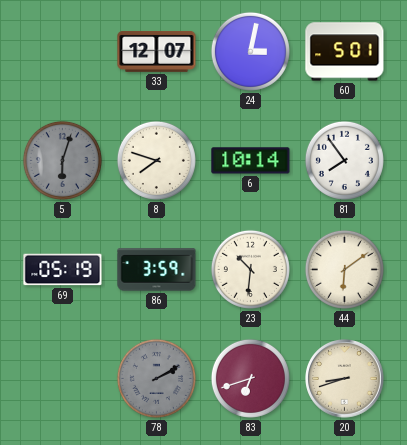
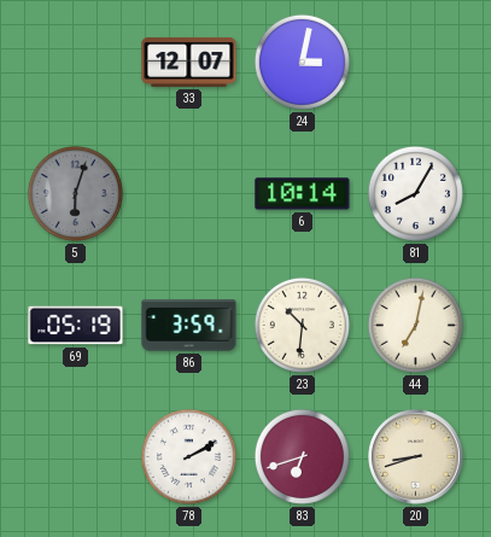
60: 5:01 -> none
8: 7:48 -> none
81: 7:54 -> 8:05
44: 6:09 -> 7:02
78 dial: grey -> white
